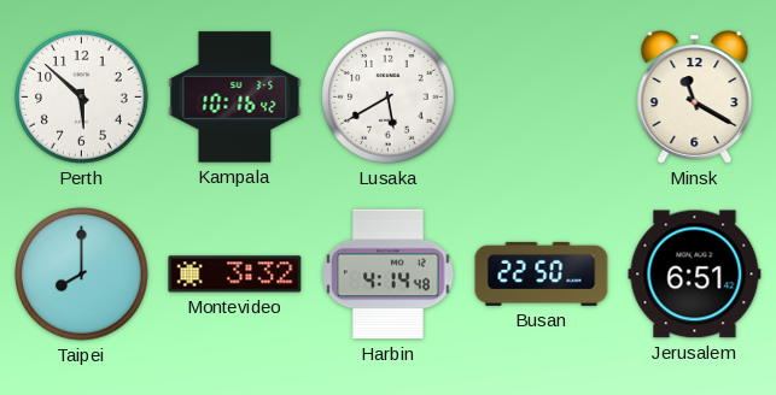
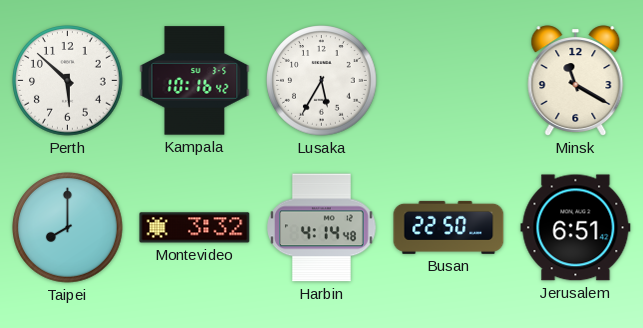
Lusaka: 5:40 -> 5:35
